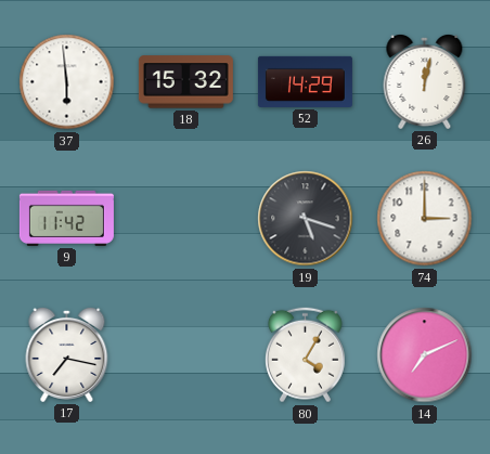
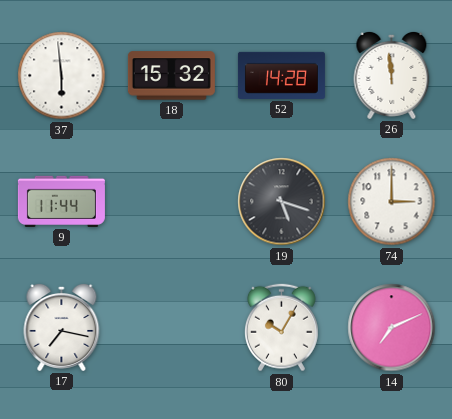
52: 14:29 -> 14:28
26: 12:02 -> 11:59
9: 11:42 -> 11:44
80: 4:05 -> 10:05
